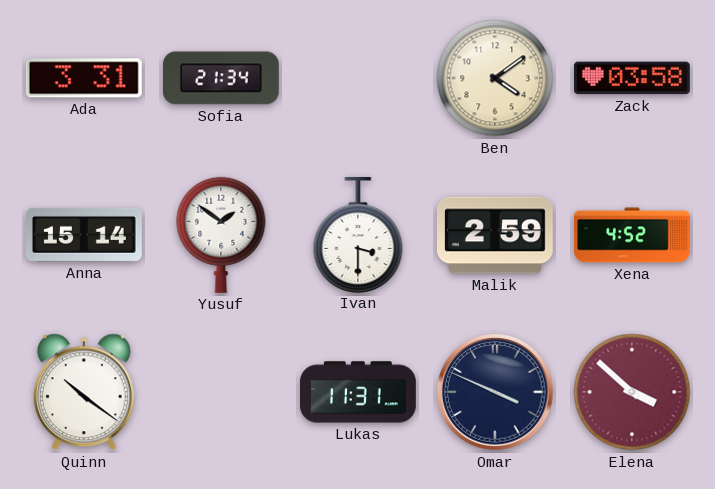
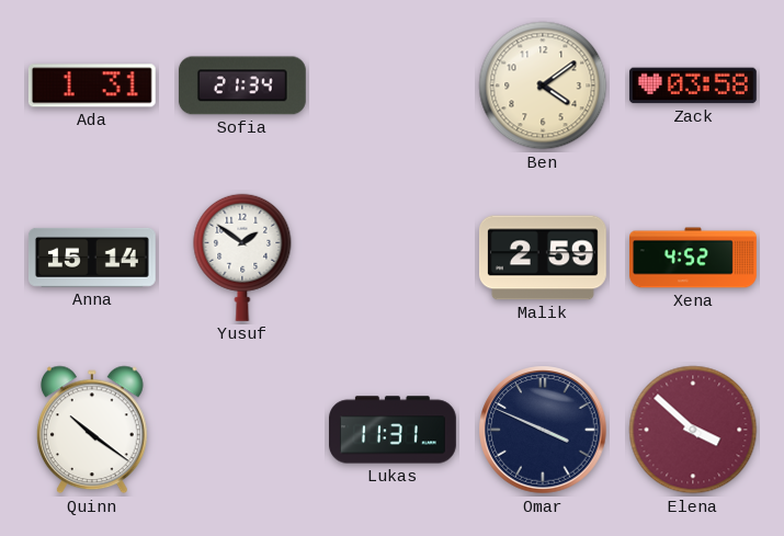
Ada: 3:31 -> 1:31
Ivan: 3:30 -> none
